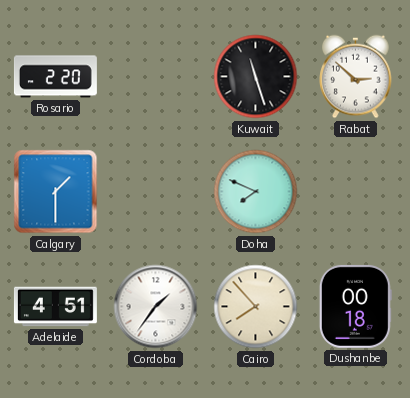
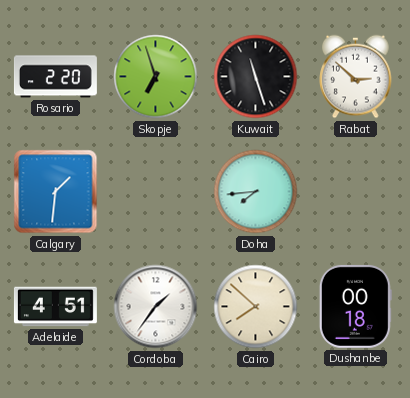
Skopje: none -> 6:57
Calgary: 1:30 -> 1:31
Doha: 7:49 -> 7:44
Cairo: 7:53 -> 7:52
